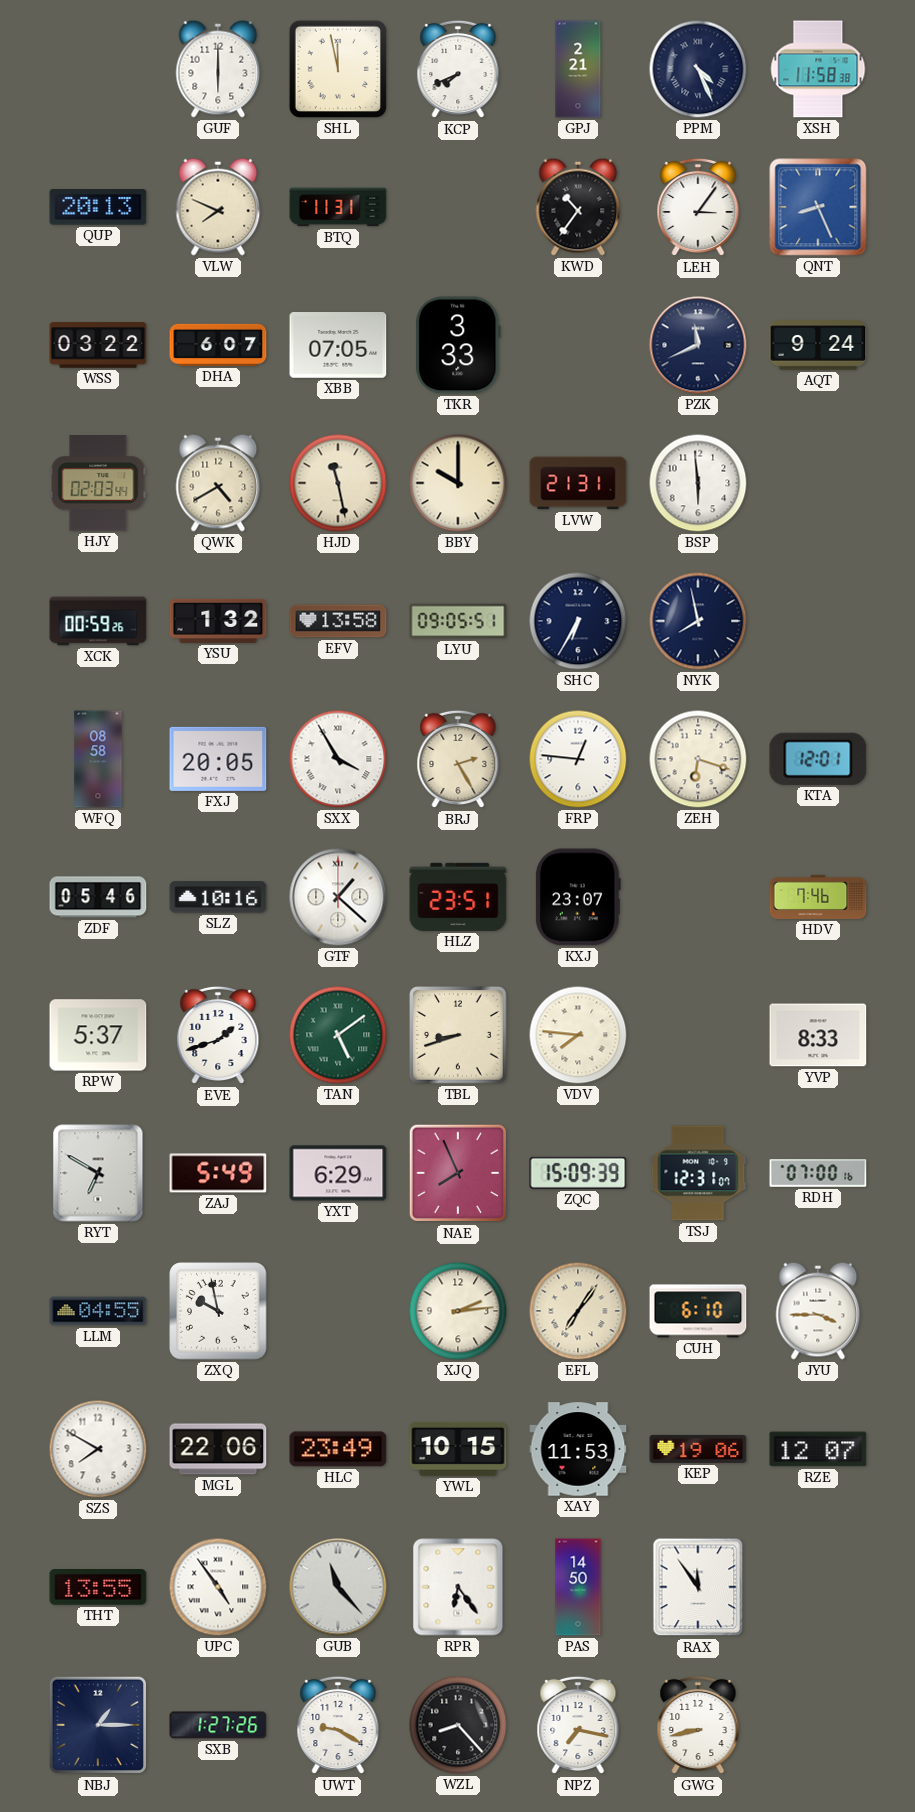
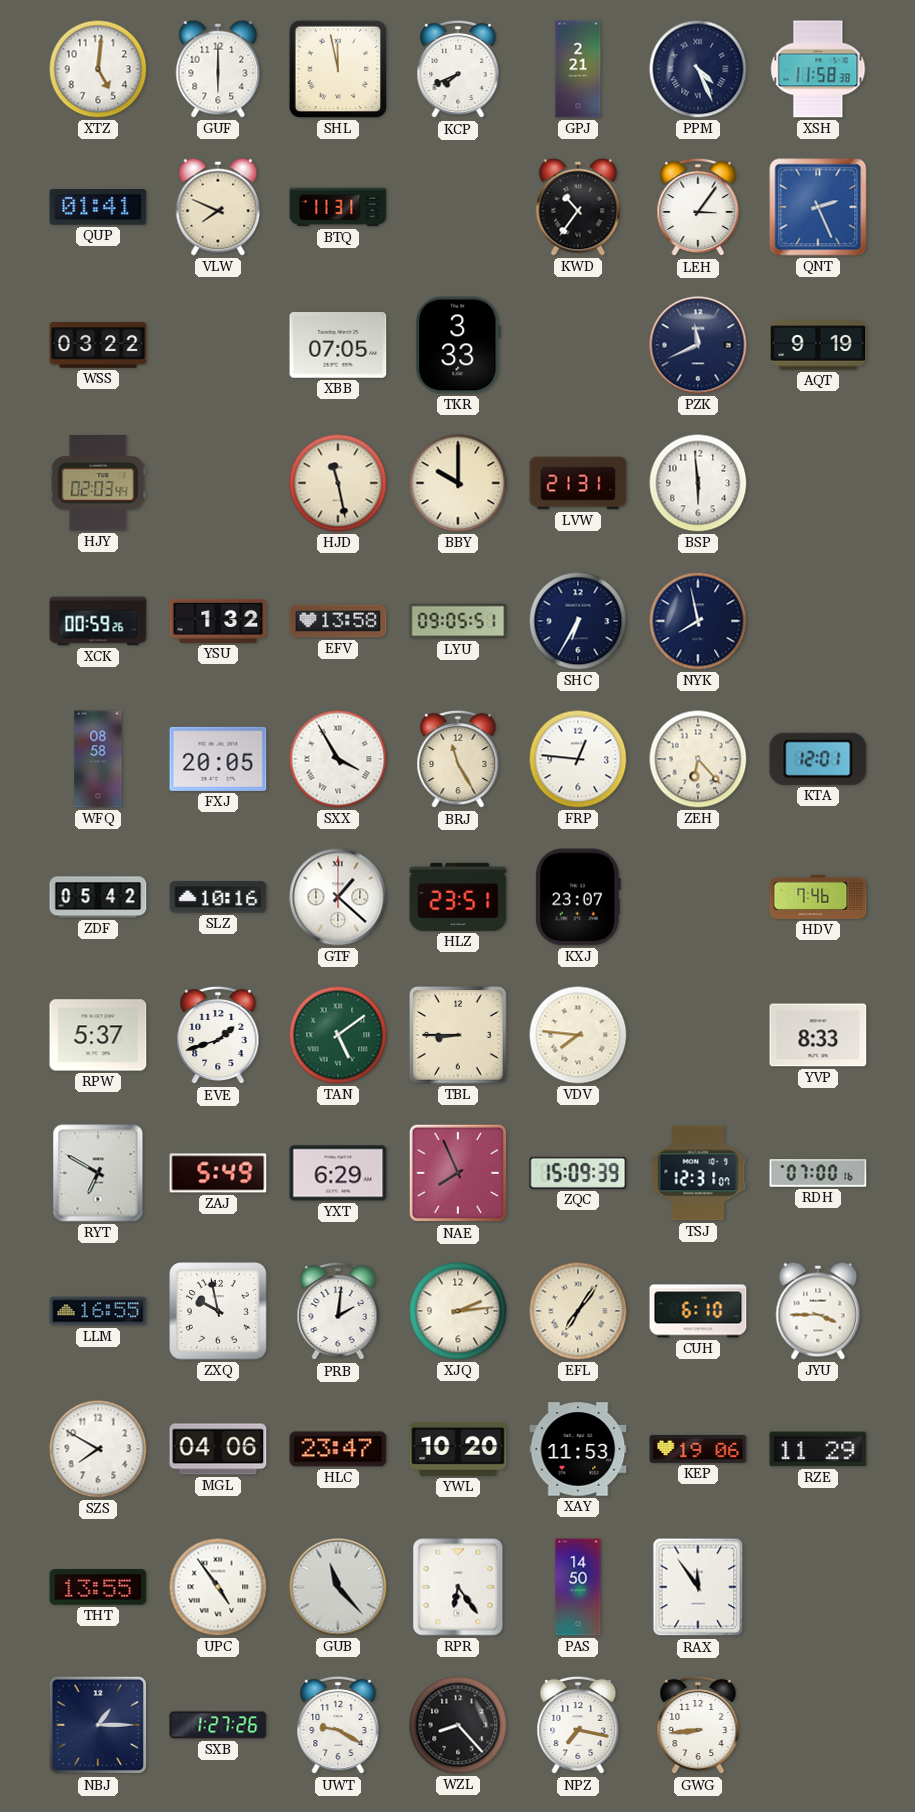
XTZ: none -> 5:01
QUP: 20:13 -> 01:41
QNT: 8:26 -> 2:26
DHA: 6:07 -> none
AQT: 9:24 -> 9:19
QWK: 4:40 -> none
BRJ: 2:25 -> 11:25
ZEH: 6:18 -> 6:23
ZDF: 05:46 -> 05:42
TBL: 8:42 -> 8:45
LLM: 04:55 -> 16:55
PRB: none -> 2:01
MGL: 22:06 -> 04:06
HLC: 23:49 -> 23:47
YWL: 10:15 -> 10:20
RZE: 12:07 -> 11:29
GWG: 8:43 -> 8:44
